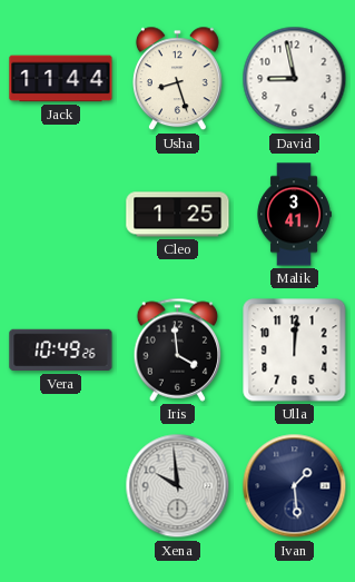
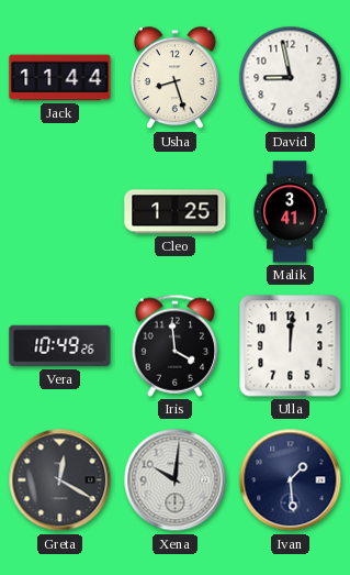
Greta: none -> 12:20
Xena: 9:59 -> 10:01
